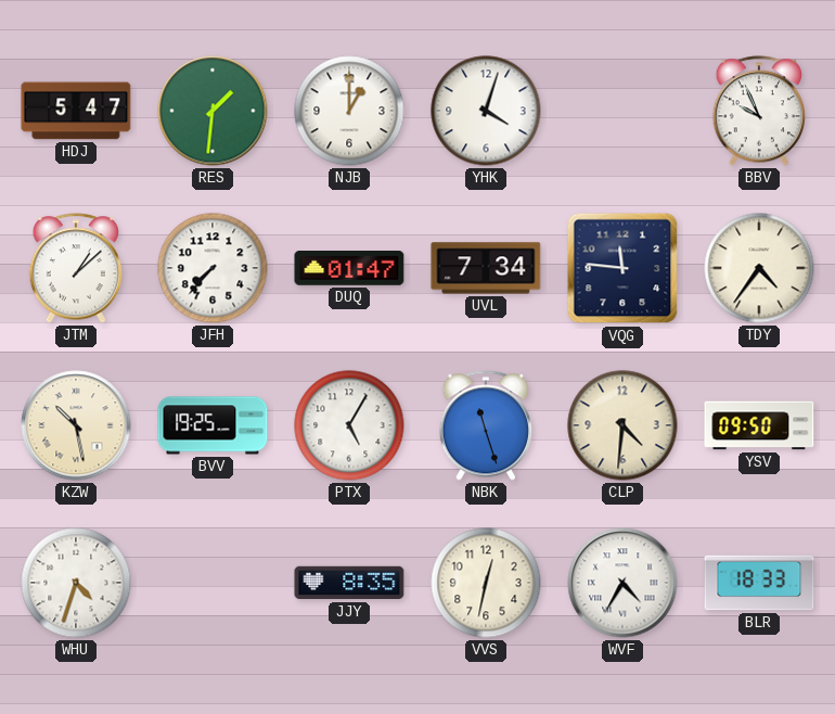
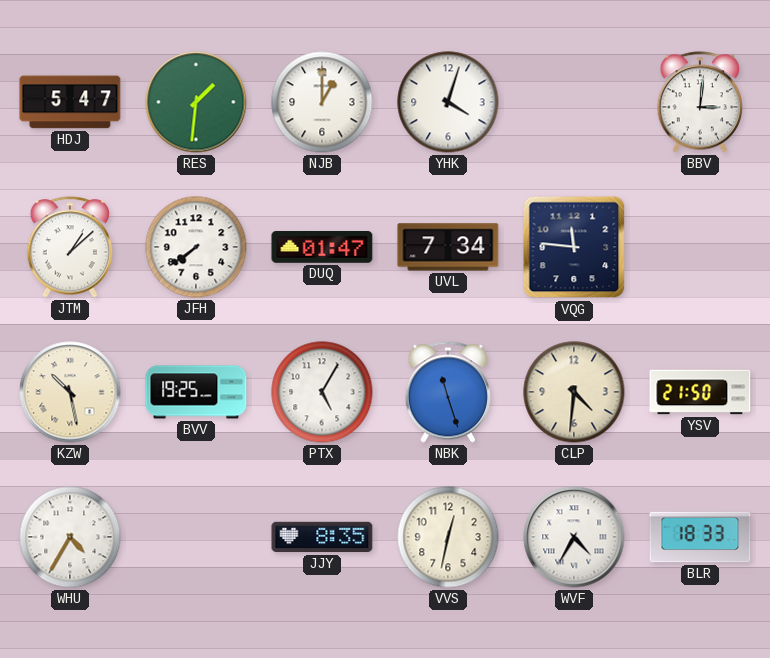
BBV: 9:56 -> 3:01
JFH: 7:37 -> 7:39
TDY: 4:36 -> none
YSV: 09:50 -> 21:50
WHU: 4:33 -> 4:35
